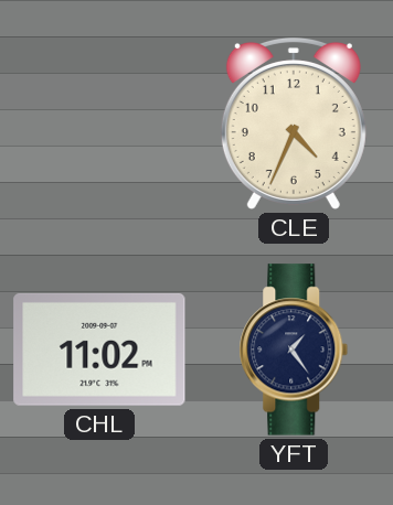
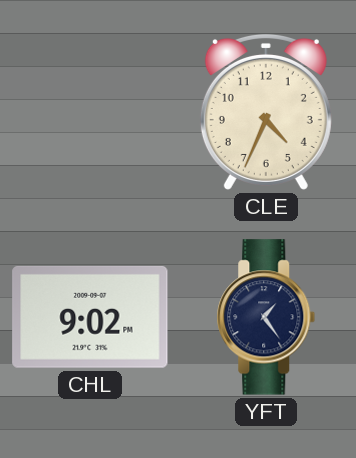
CHL: 11:02 -> 9:02
